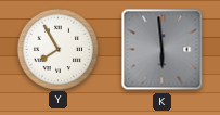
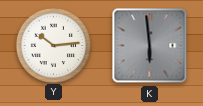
Y: 7:55 -> 10:14
